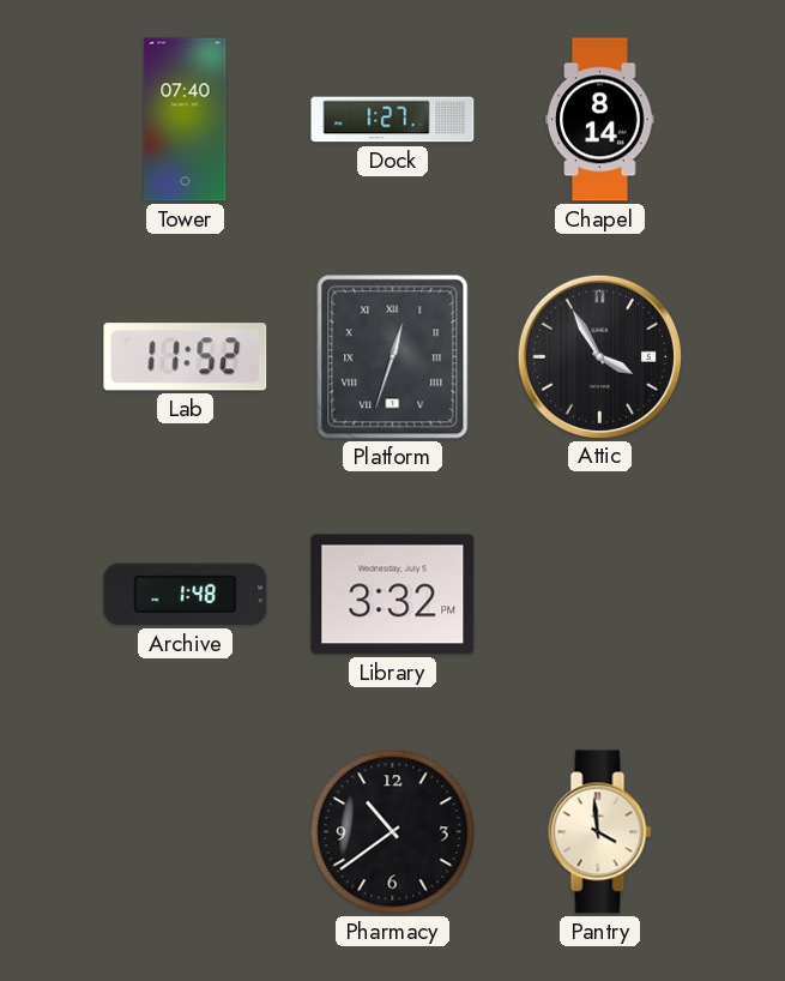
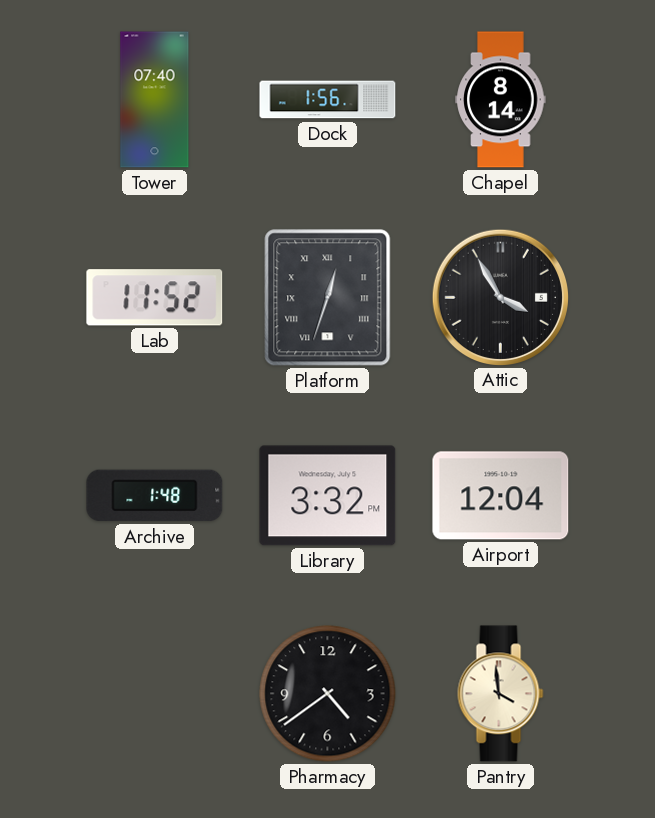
Dock: 1:27 -> 1:56
Airport: none -> 12:04
Pharmacy: 10:39 -> 4:39
